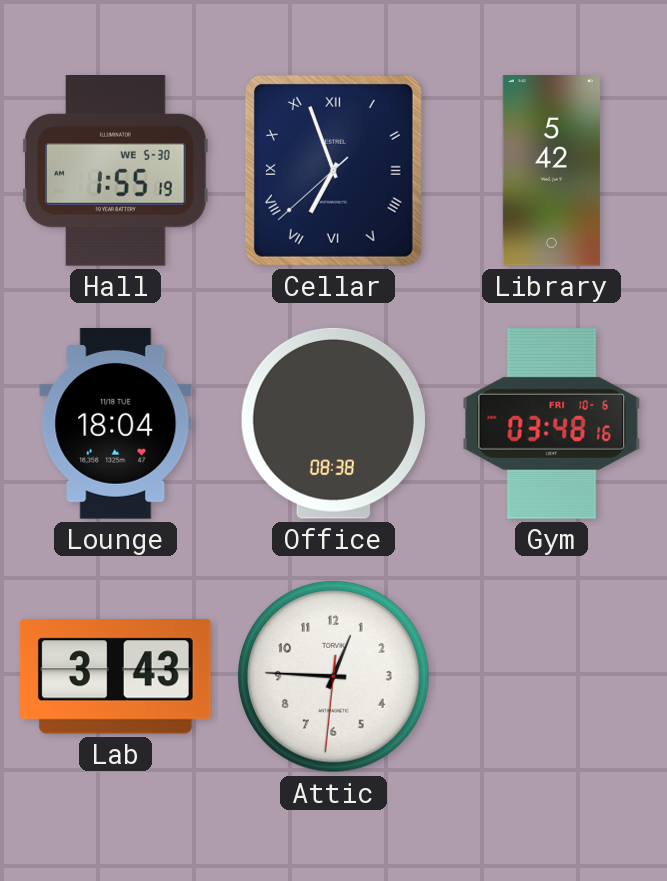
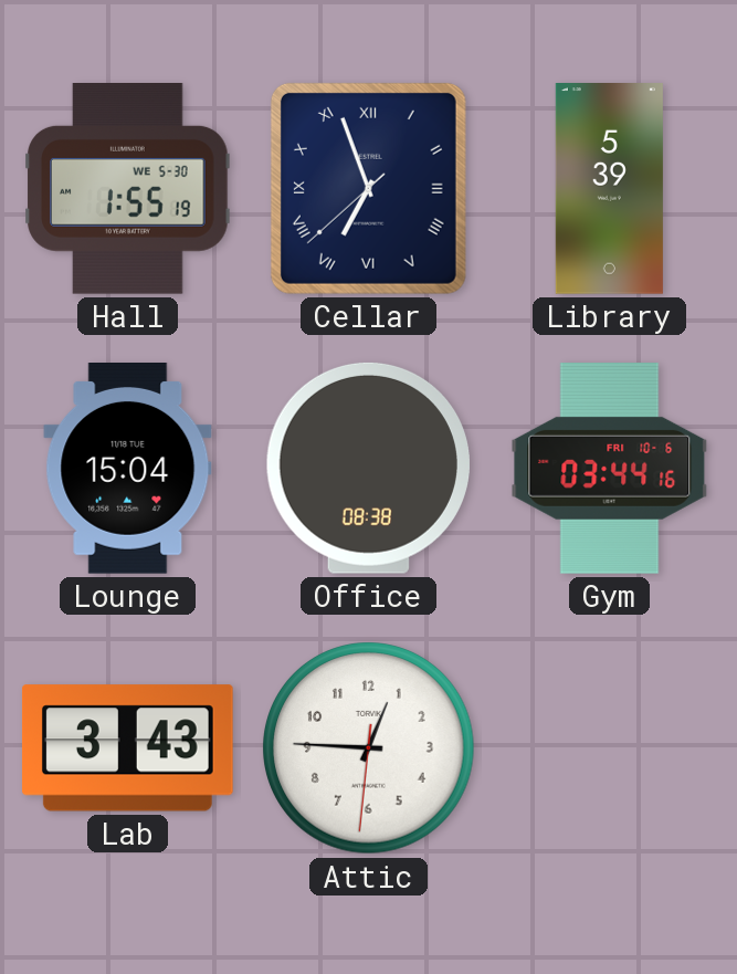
Library: 5:42 -> 5:39
Lounge: 18:04 -> 15:04
Gym: 03:48 -> 03:44
